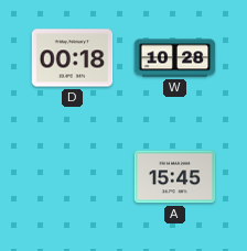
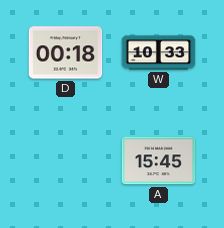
W: 10:28 -> 10:33
